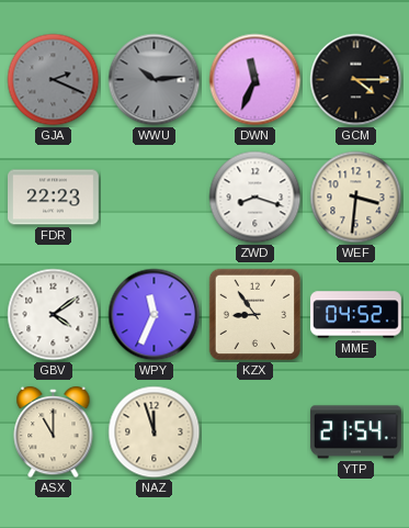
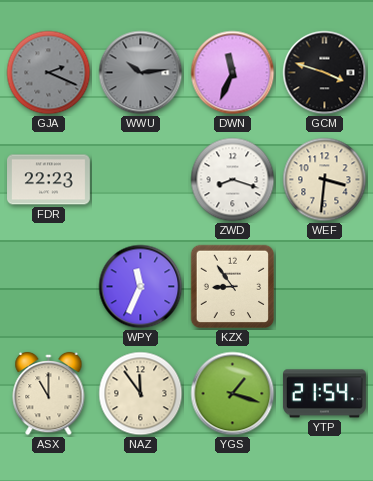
GCM: 4:15 -> 3:48
GBV: 4:09 -> none
MME: 04:52 -> none
NAZ: 11:57 -> 11:54
YGS: none -> 1:18
